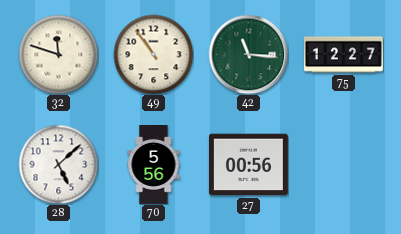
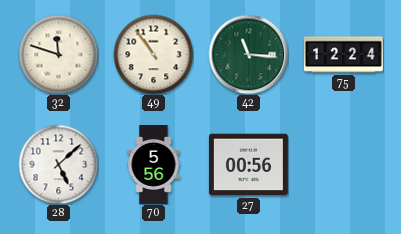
75: 12:27 -> 12:24
